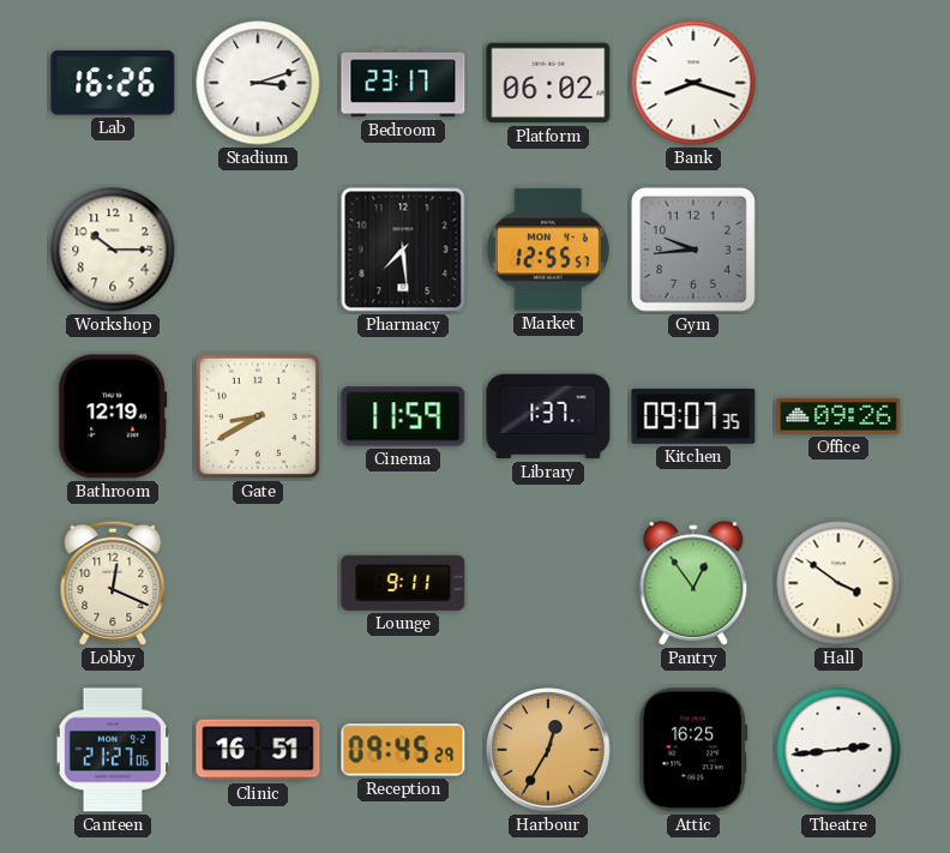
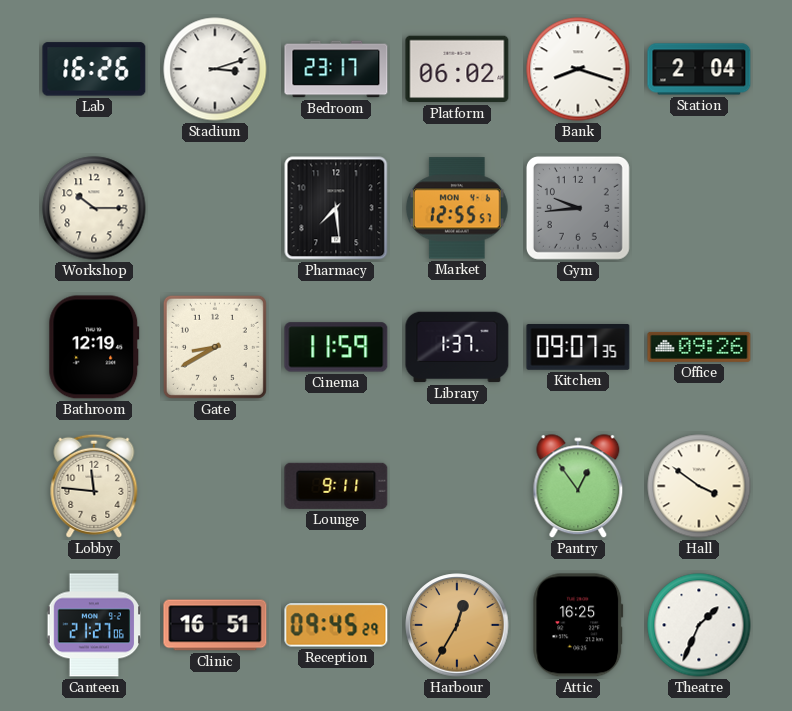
Station: none -> 2:04
Lobby: 12:19 -> 11:46
Theatre: 2:44 -> 1:34
